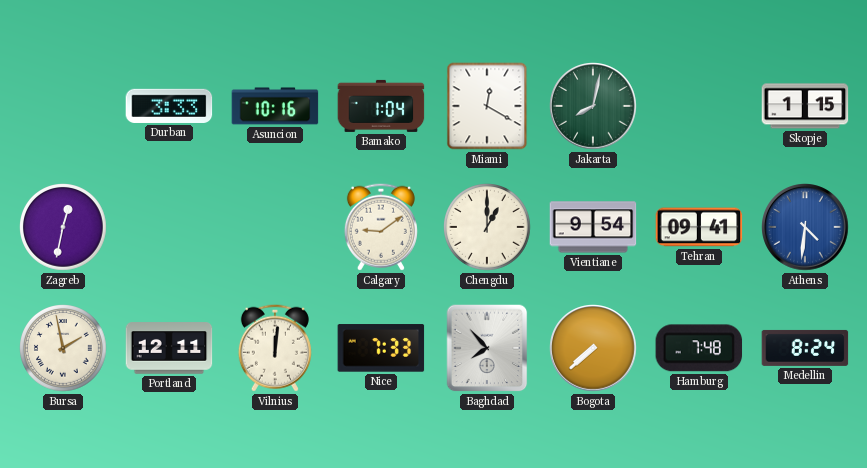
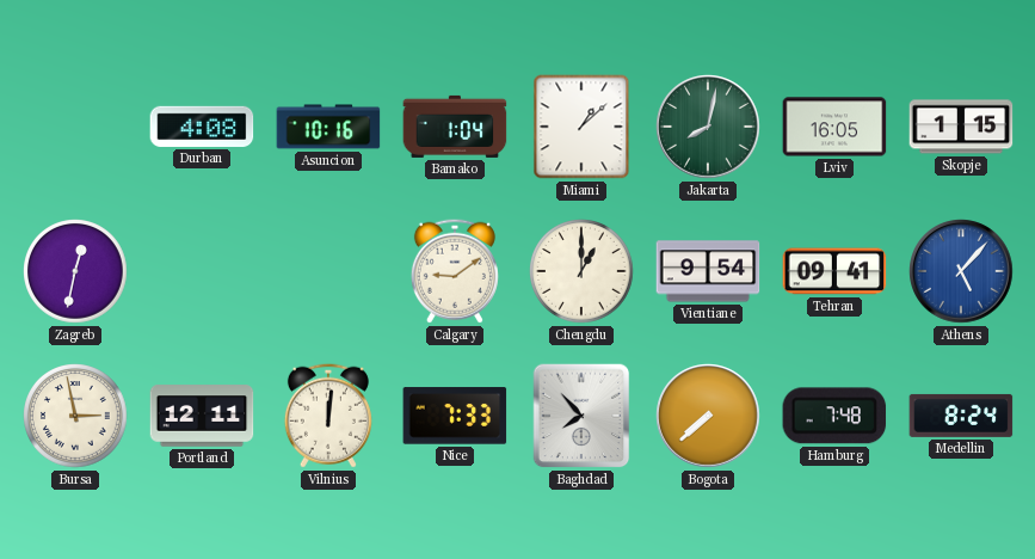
Durban: 3:33 -> 4:08
Miami: 12:20 -> 1:08
Lviv: none -> 16:05
Athens: 4:31 -> 5:07
Bursa: 1:58 -> 2:58
